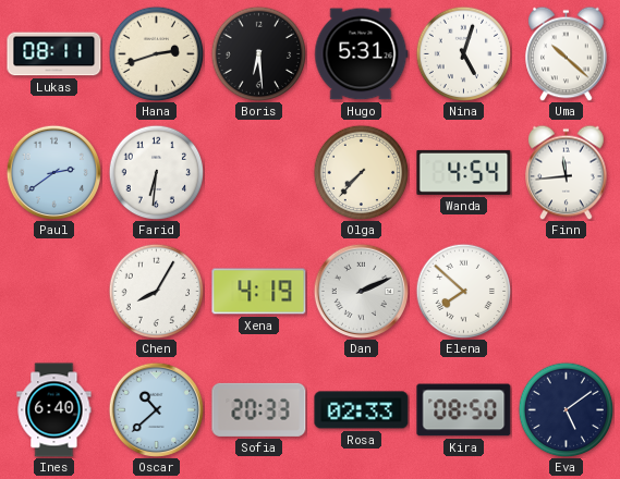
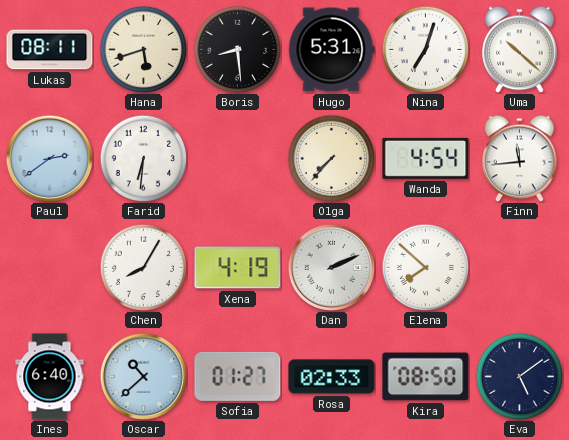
Hana: 2:42 -> 5:42
Boris: 6:29 -> 8:29
Nina: 5:03 -> 7:03
Sofia: 20:33 -> 01:27
